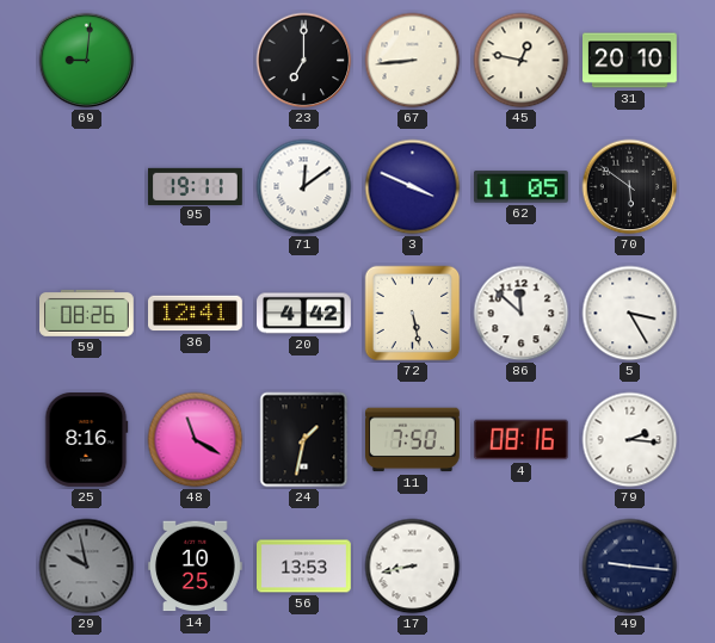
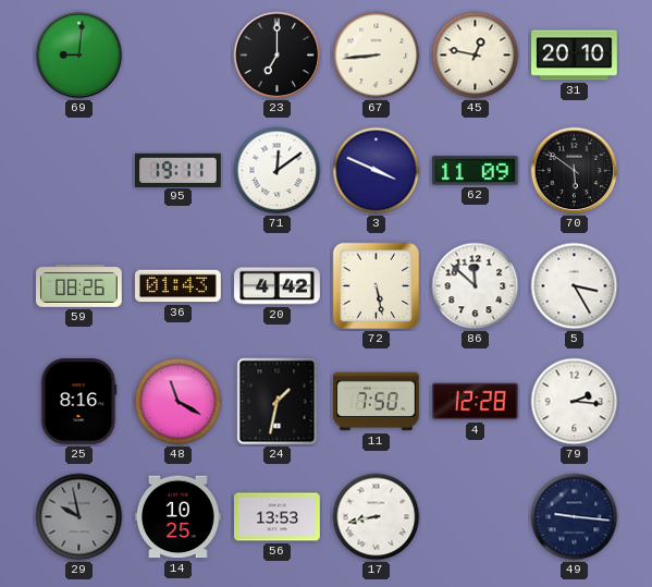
62: 11:05 -> 11:09
36: 12:41 -> 01:43
4: 08:16 -> 12:28
